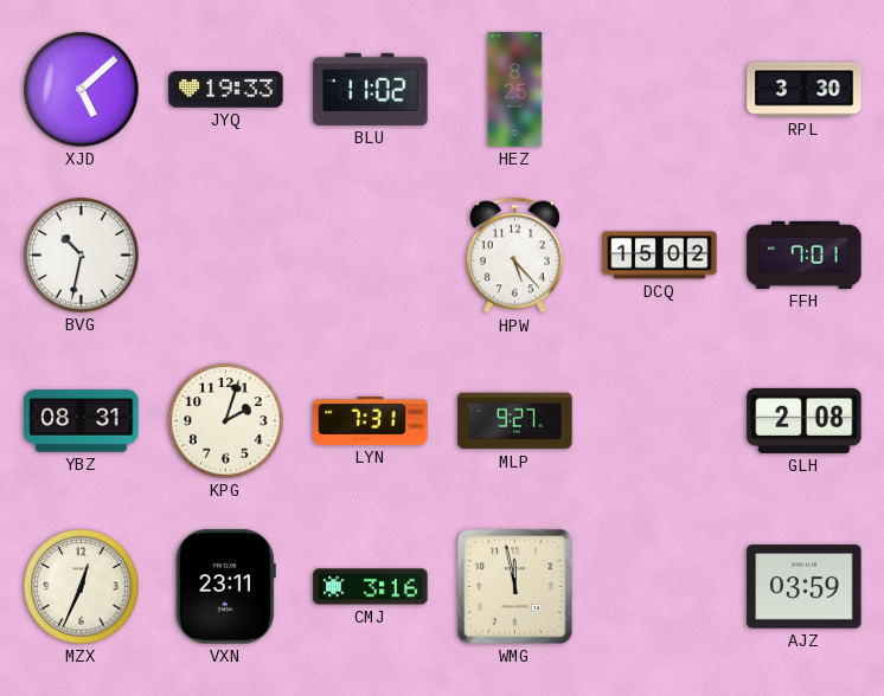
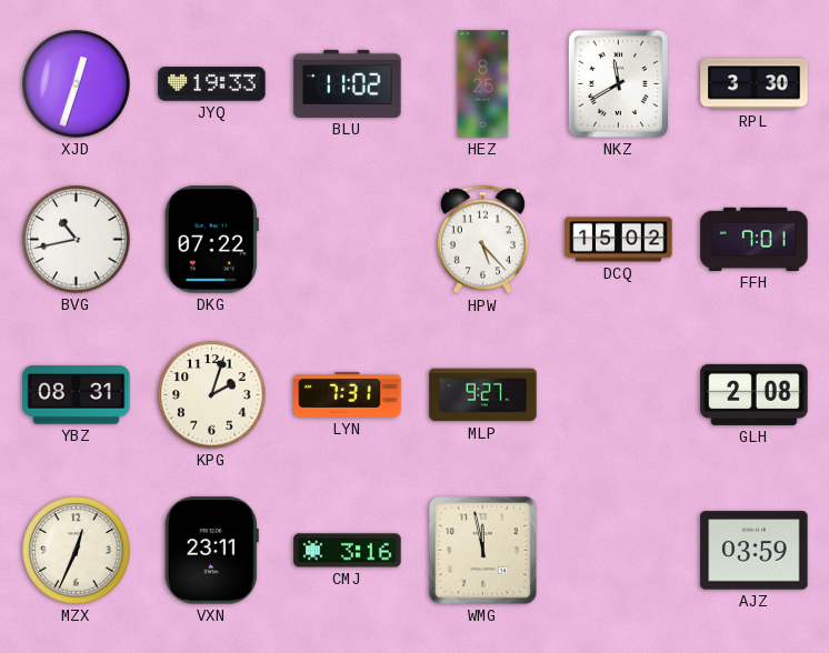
XJD: 5:08 -> 12:33
NKZ: none -> 11:40
BVG: 10:32 -> 10:43
DKG: none -> 07:22
